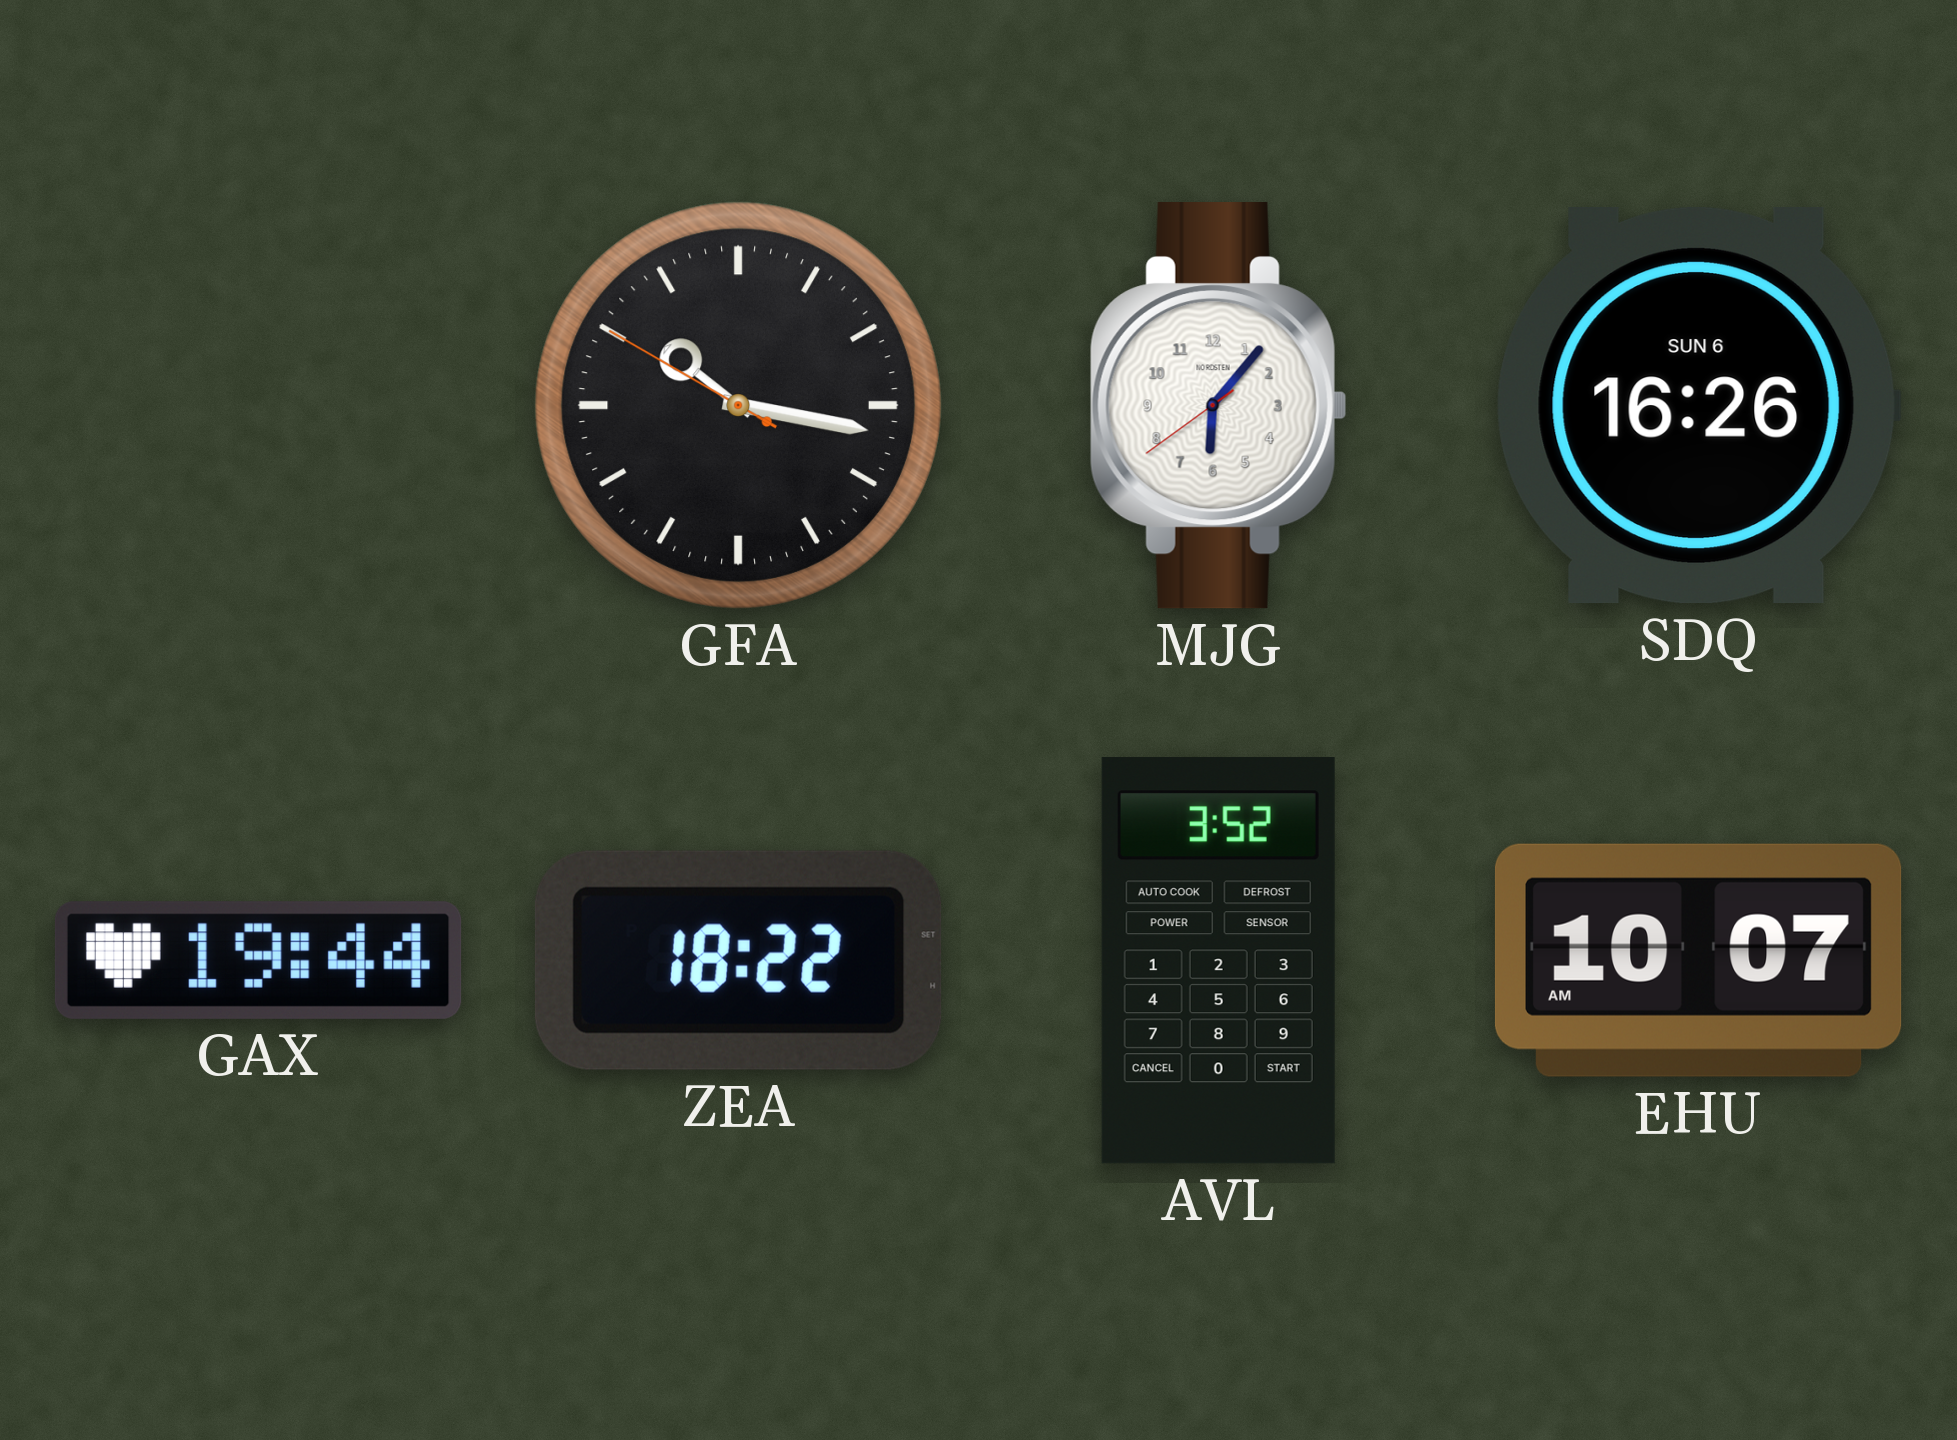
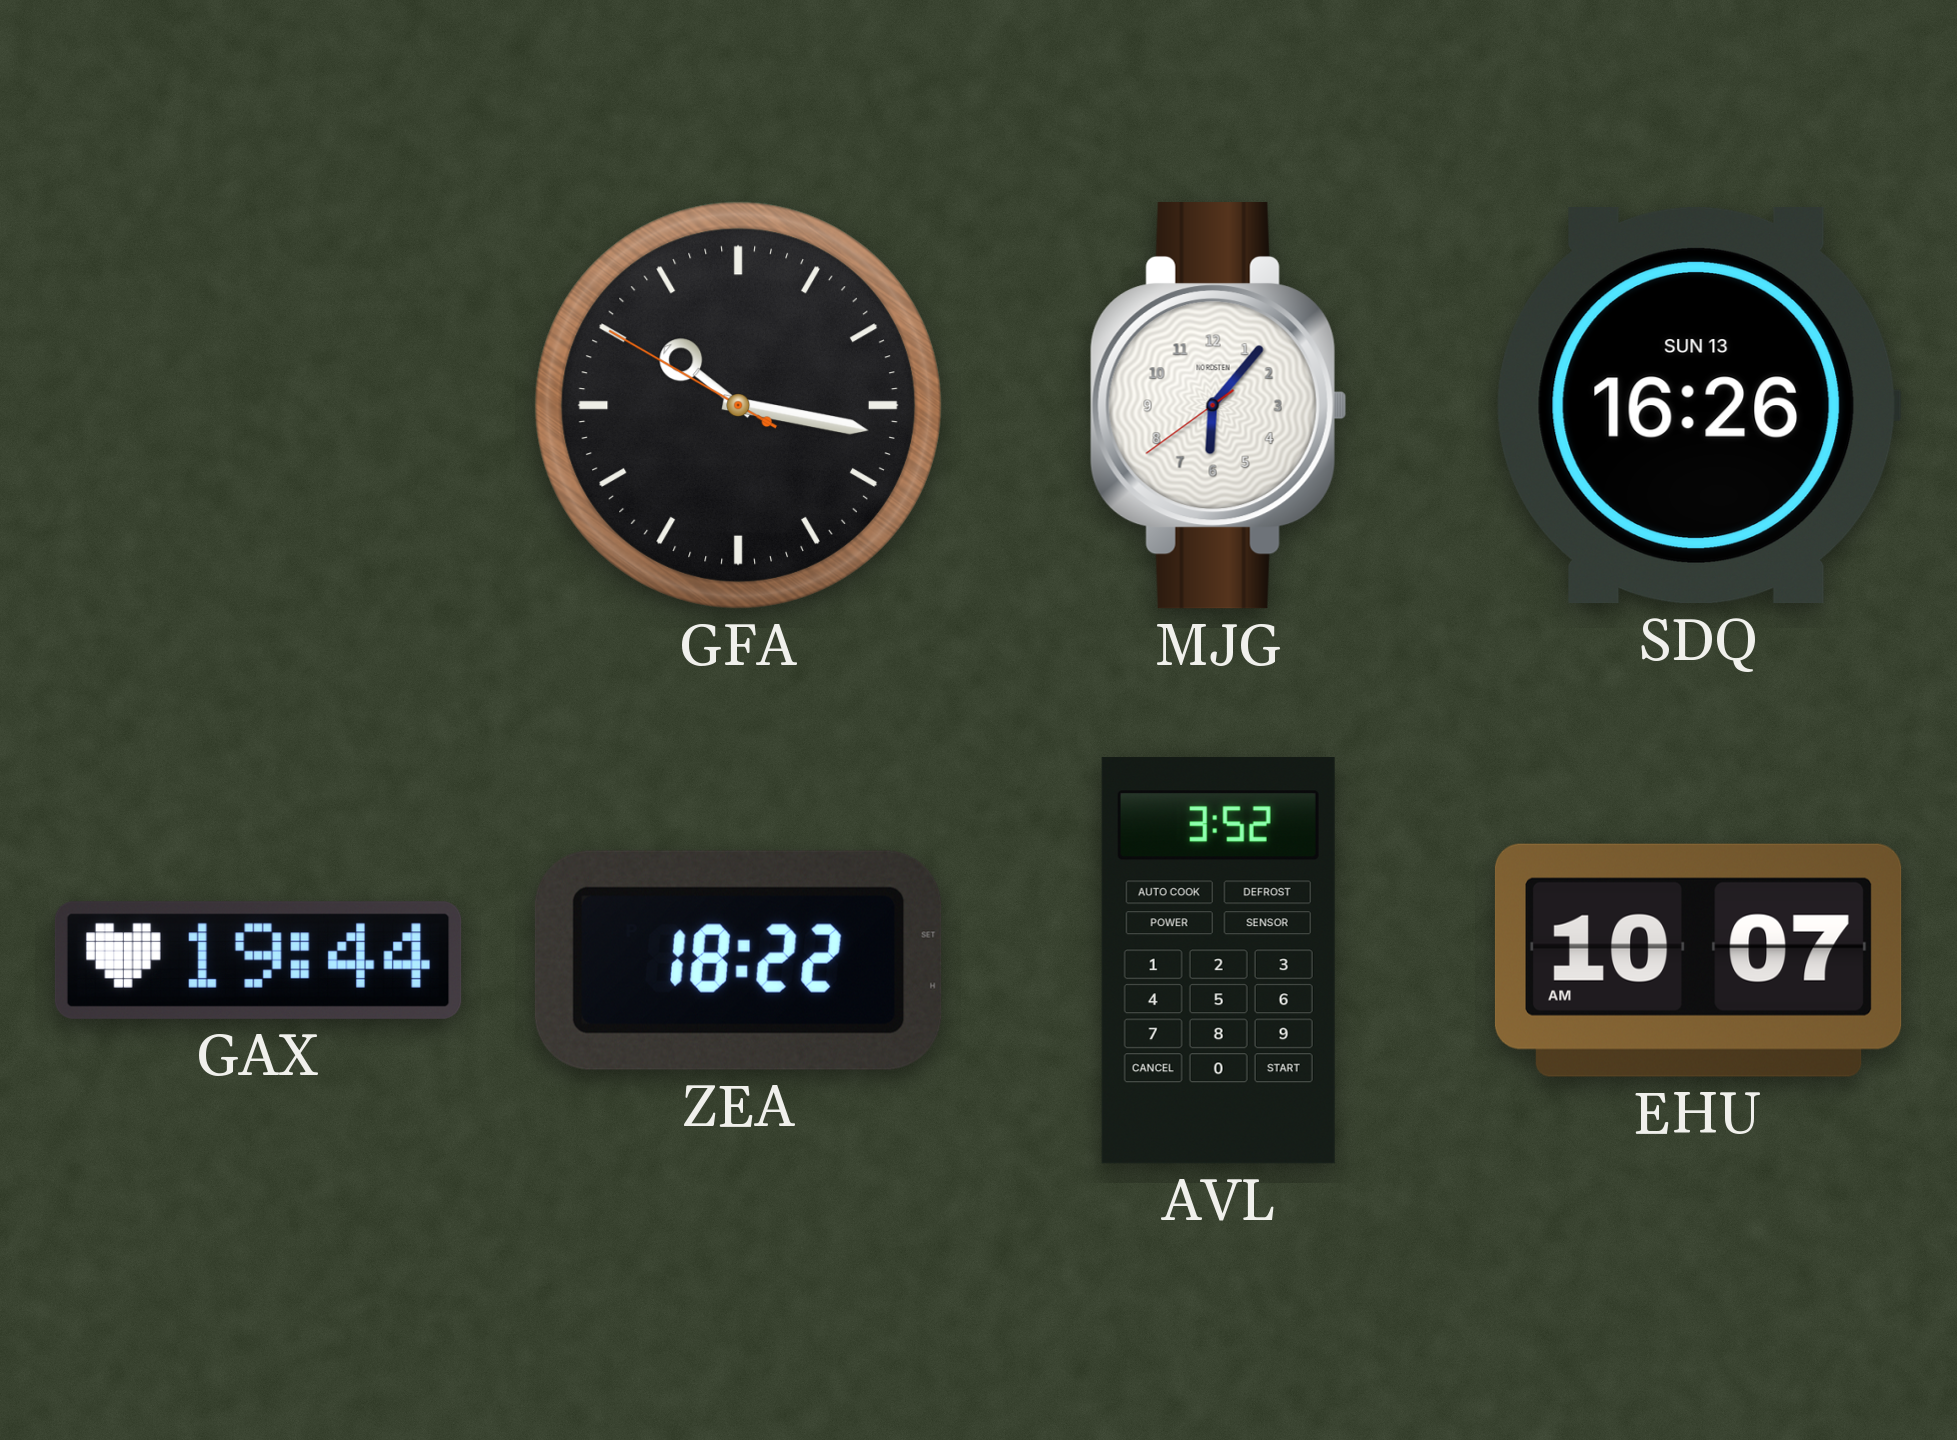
SDQ date: SUN 6 -> SUN 13
